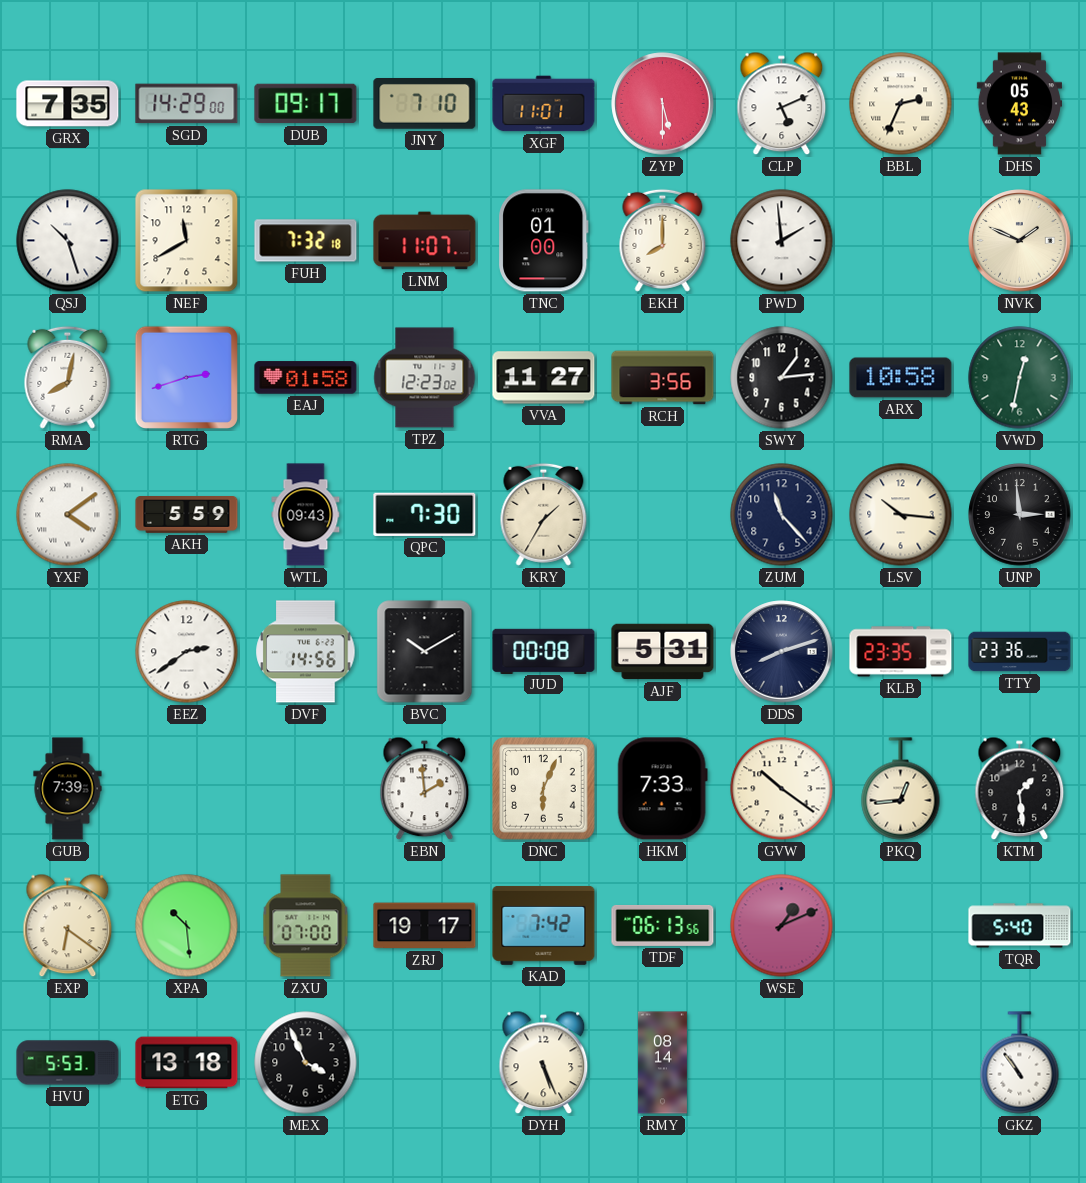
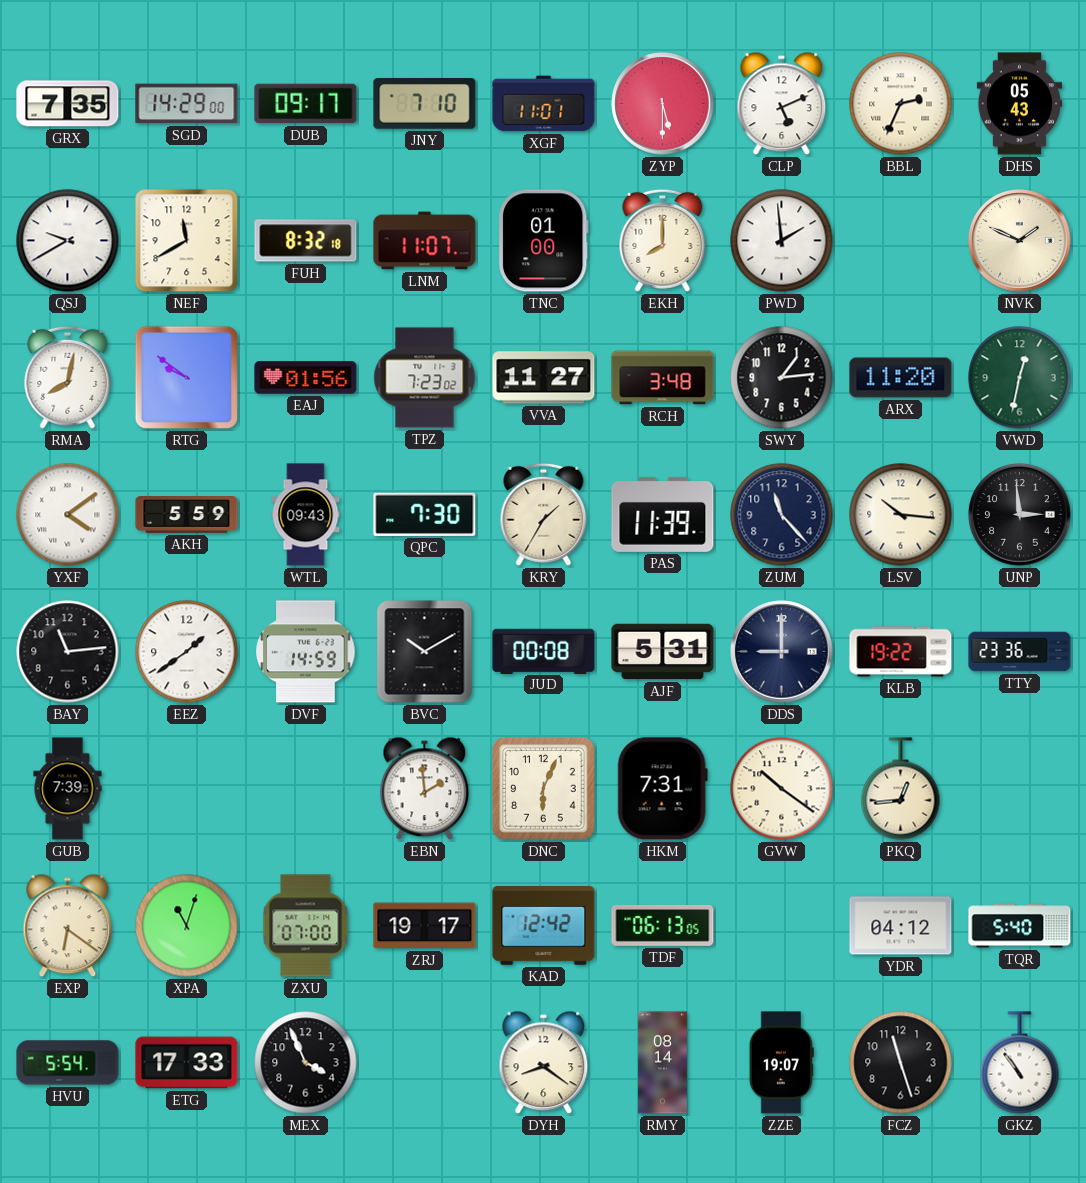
QSJ: 10:27 -> 9:40
FUH: 7:32 -> 8:32
RTG: 2:42 -> 9:51
EAJ: 01:58 -> 01:56
TPZ: 12:23 -> 7:23
RCH: 3:56 -> 3:48
ARX: 10:58 -> 11:20
PAS: none -> 11:39
BAY: none -> 11:14
EEZ: 2:39 -> 1:39
DVF: 14:56 -> 14:59
DDS: 8:12 -> 9:00
KLB: 23:35 -> 19:22
HKM: 7:33 -> 7:31
KTM: 1:29 -> none
XPA: 10:29 -> 11:03
KAD: 7:42 -> 12:42
TDF: 06:13:56 -> 06:13:05
WSE: 1:11 -> none
YDR: none -> 04:12
HVU: 5:53 -> 5:54
ETG: 13:18 -> 17:33
DYH: 5:26 -> 8:21
ZZE: none -> 19:07
FCZ: none -> 11:27
